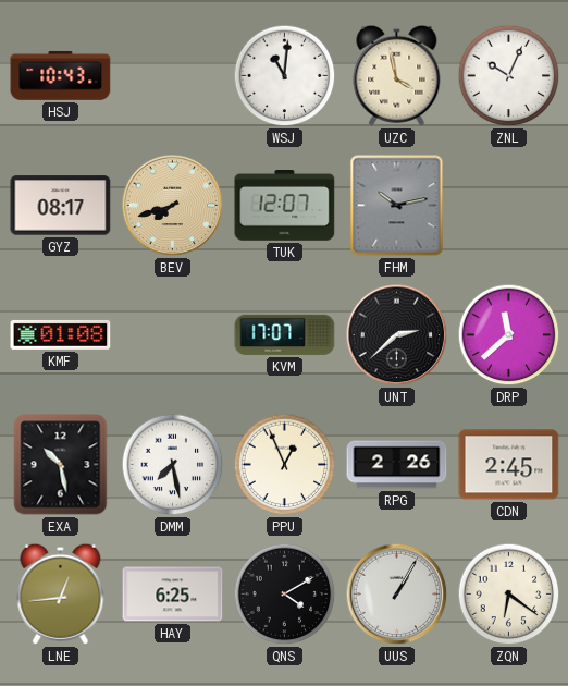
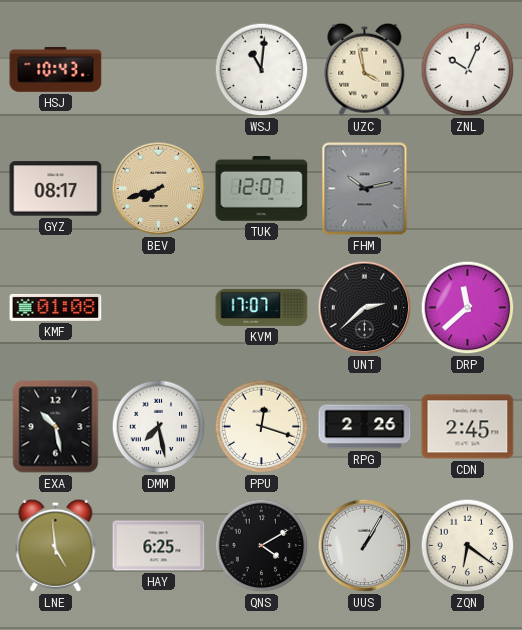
PPU: 12:56 -> 12:18
LNE: 12:44 -> 4:59
